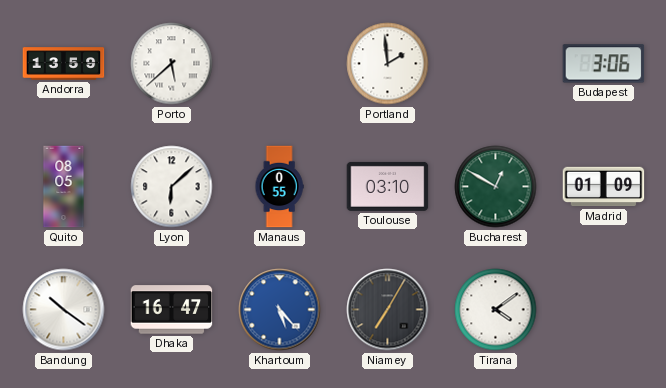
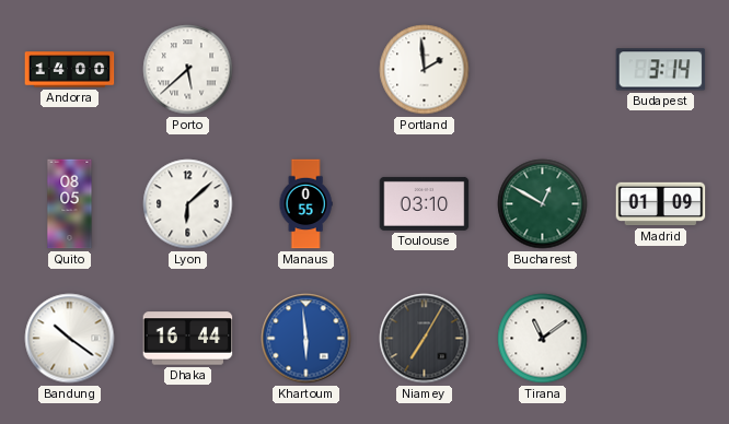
Andorra: 13:59 -> 14:00
Budapest: 3:06 -> 3:14
Dhaka: 16:47 -> 16:44
Khartoum: 5:23 -> 5:59
Tirana: 4:09 -> 11:09
